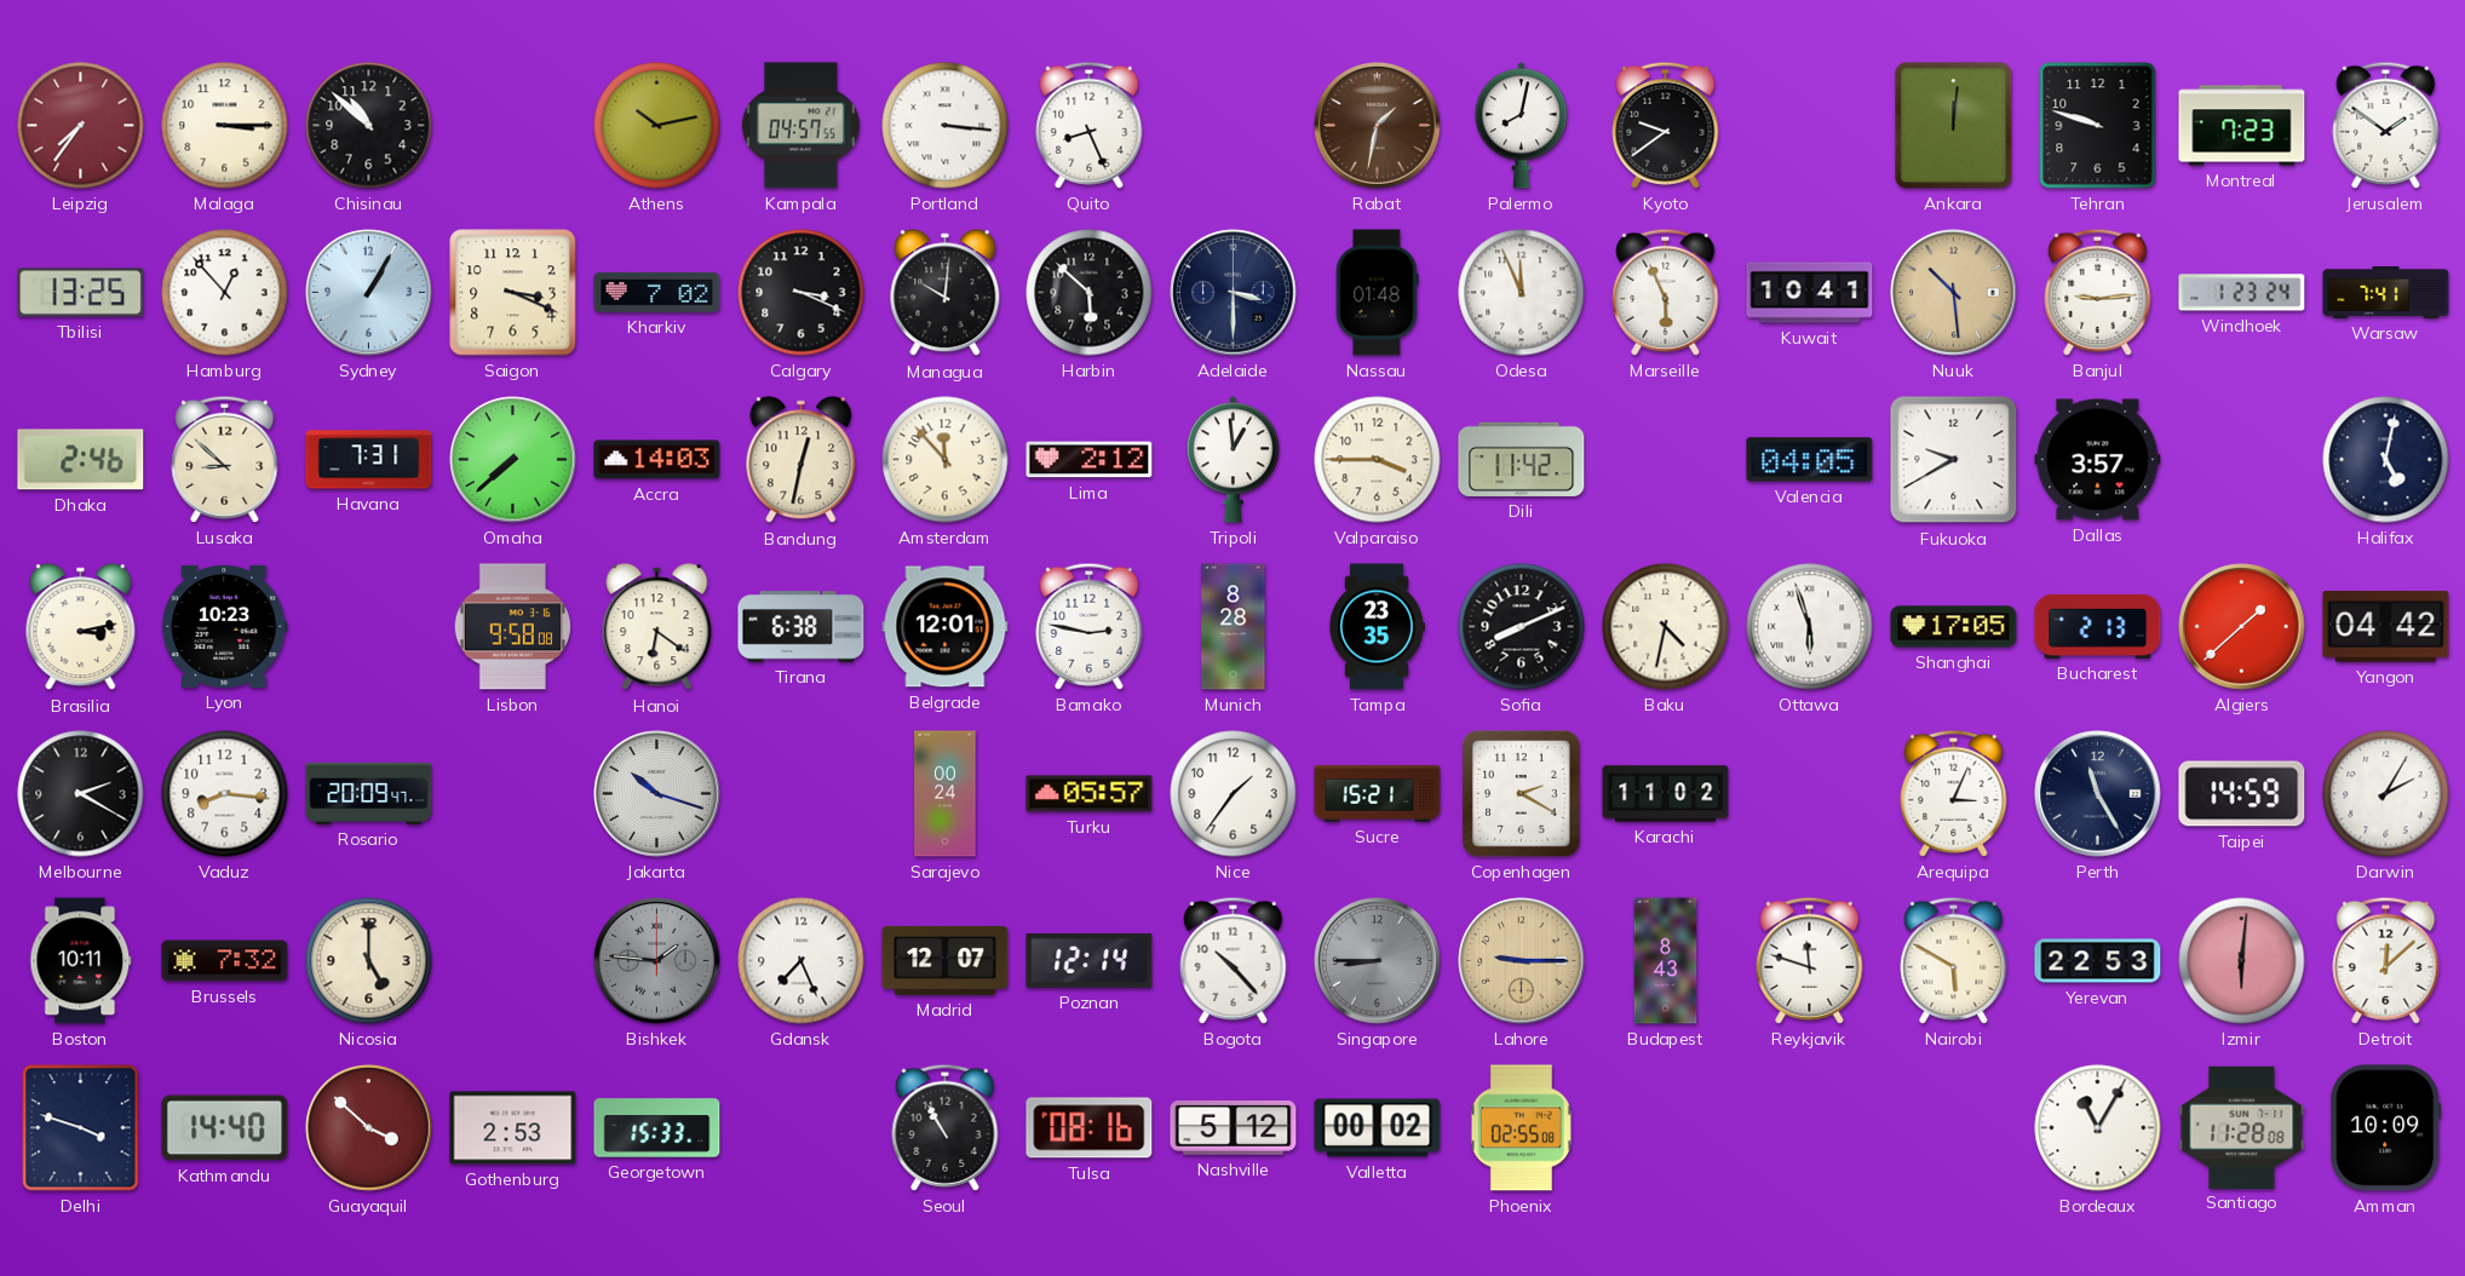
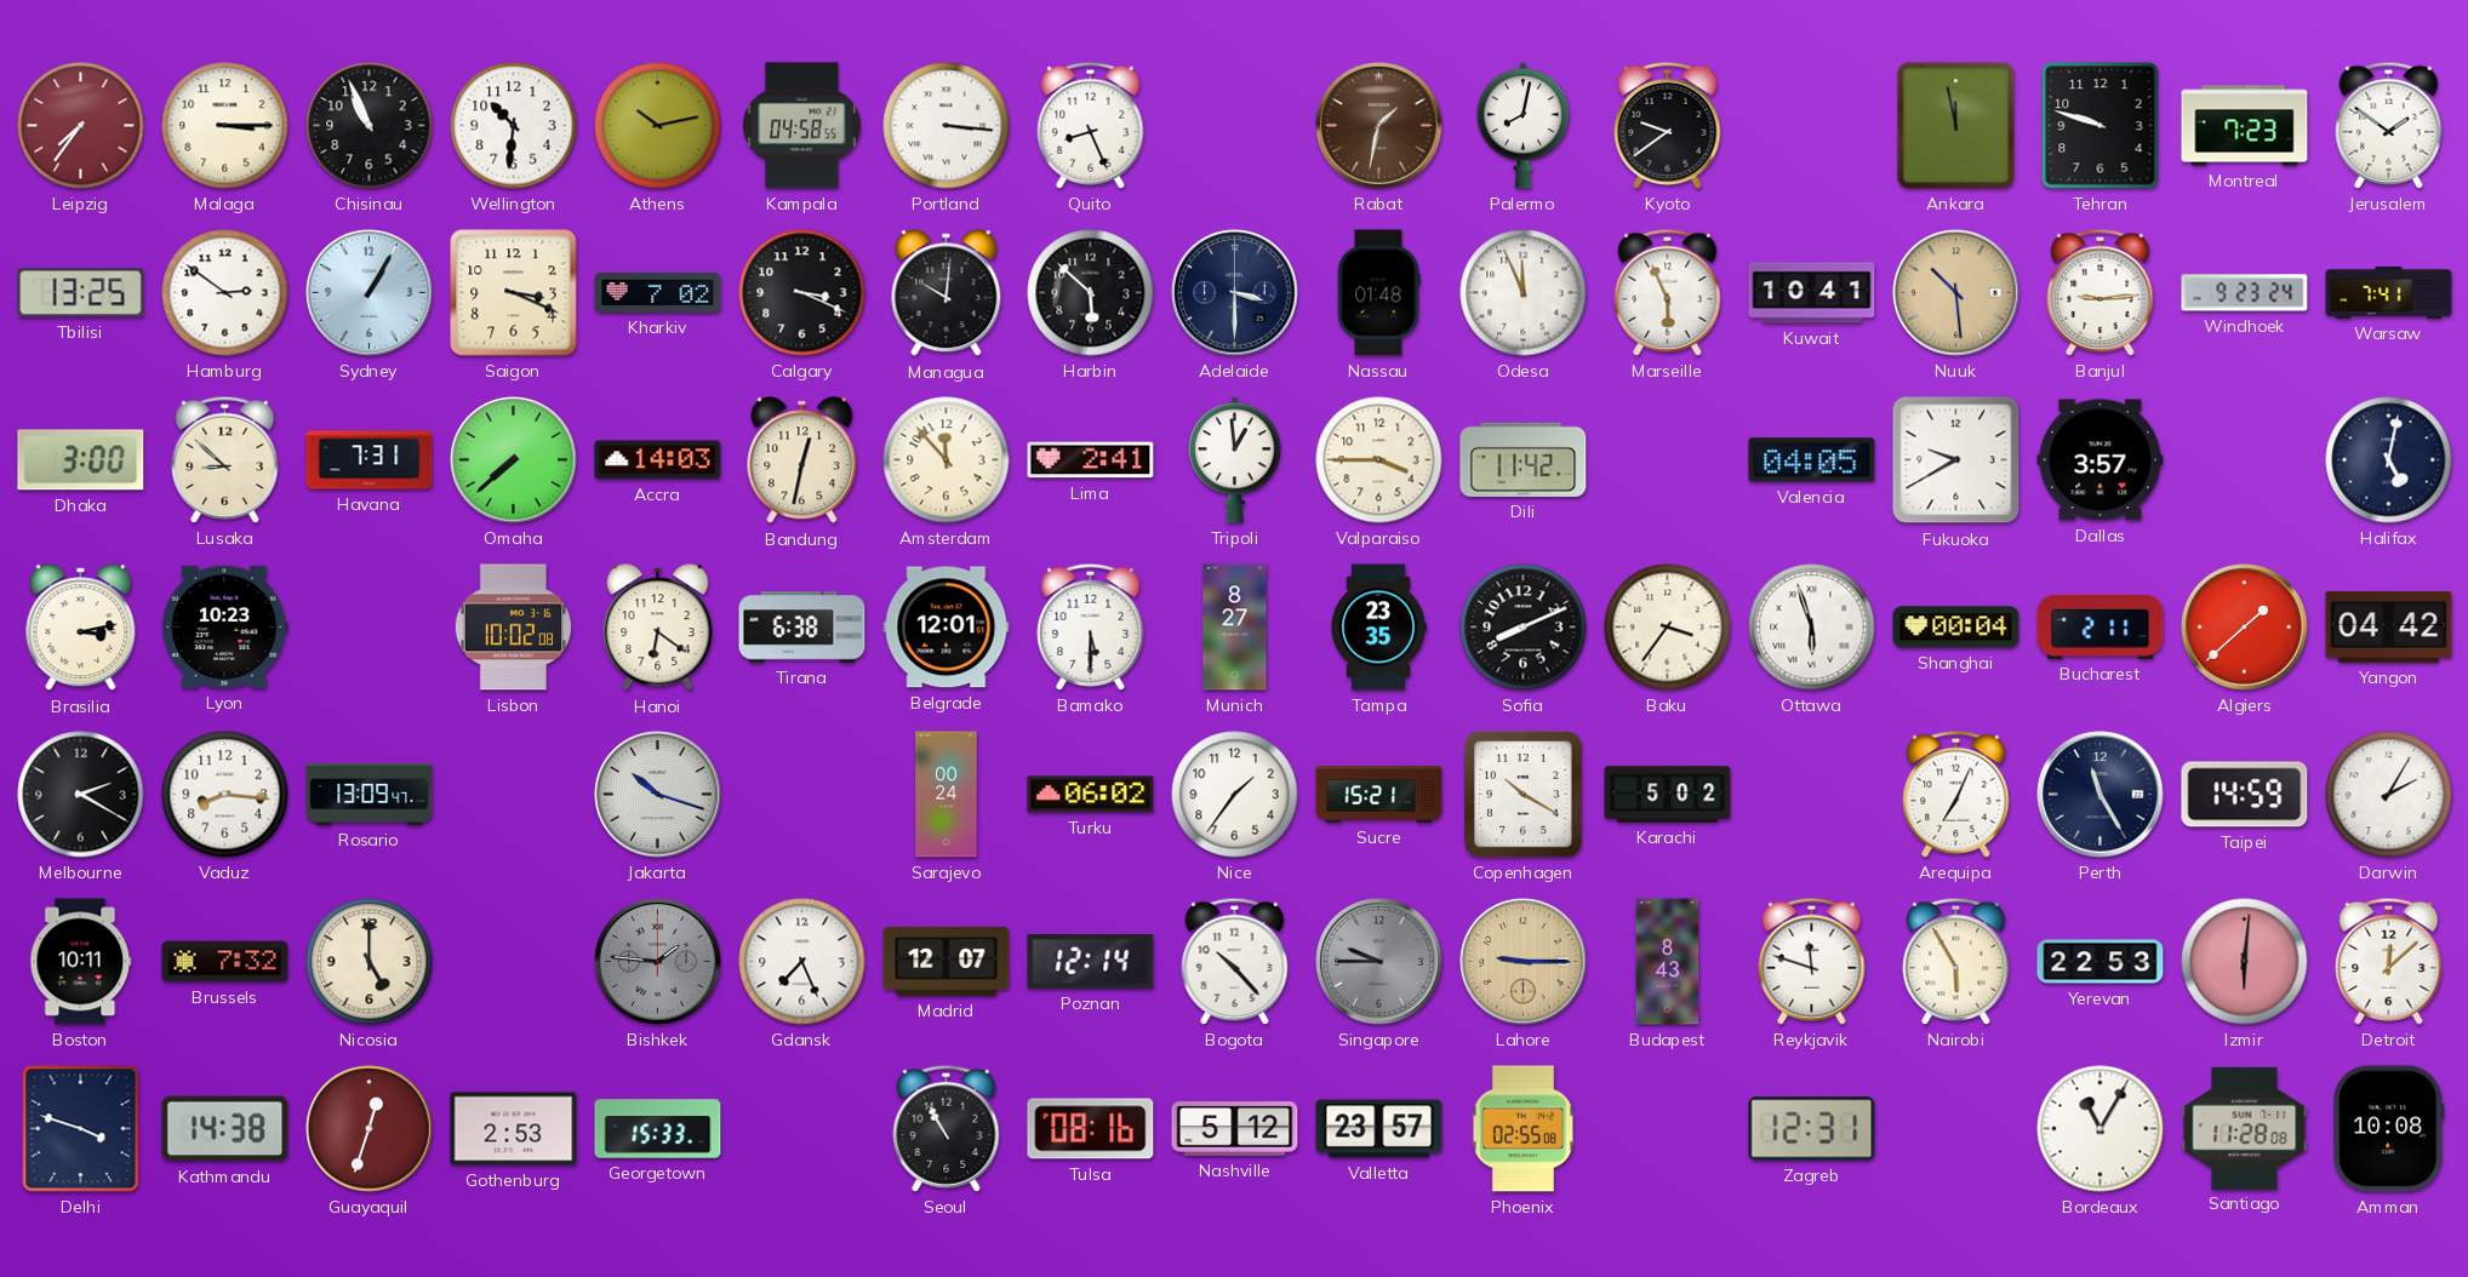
Chisinau: 10:52 -> 10:56
Wellington: none -> 10:31
Kampala: 04:57 -> 04:58
Ankara: 12:01 -> 11:58
Hamburg: 12:53 -> 2:51
Windhoek: 1:23 -> 9:23
Dhaka: 2:46 -> 3:00
Lima: 2:12 -> 2:41
Lisbon: 9:58 -> 10:02
Bamako: 2:47 -> 5:30
Munich: 8:28 -> 8:27
Baku: 4:32 -> 3:36
Shanghai: 17:05 -> 00:04
Bucharest: 2:13 -> 2:11
Rosario: 20:09 -> 13:09
Turku: 05:57 -> 06:02
Copenhagen: 2:20 -> 10:20
Karachi: 11:02 -> 5:02
Arequipa: 3:04 -> 7:04
Singapore: 8:45 -> 9:45
Nairobi: 5:50 -> 5:55
Kathmandu: 14:40 -> 14:38
Guayaquil: 3:52 -> 12:33
Valletta: 00:02 -> 23:57
Zagreb: none -> 12:31
Amman: 10:09 -> 10:08
